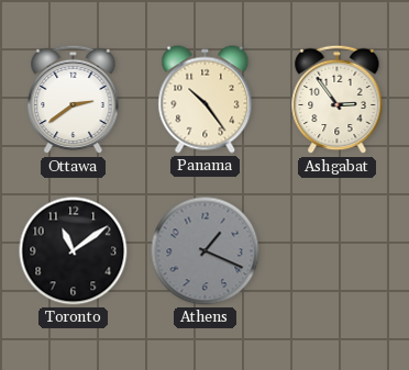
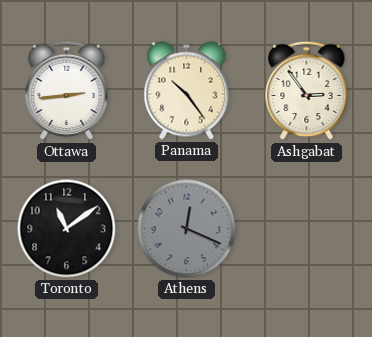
Ottawa: 2:39 -> 2:44
Athens: 1:19 -> 12:19
